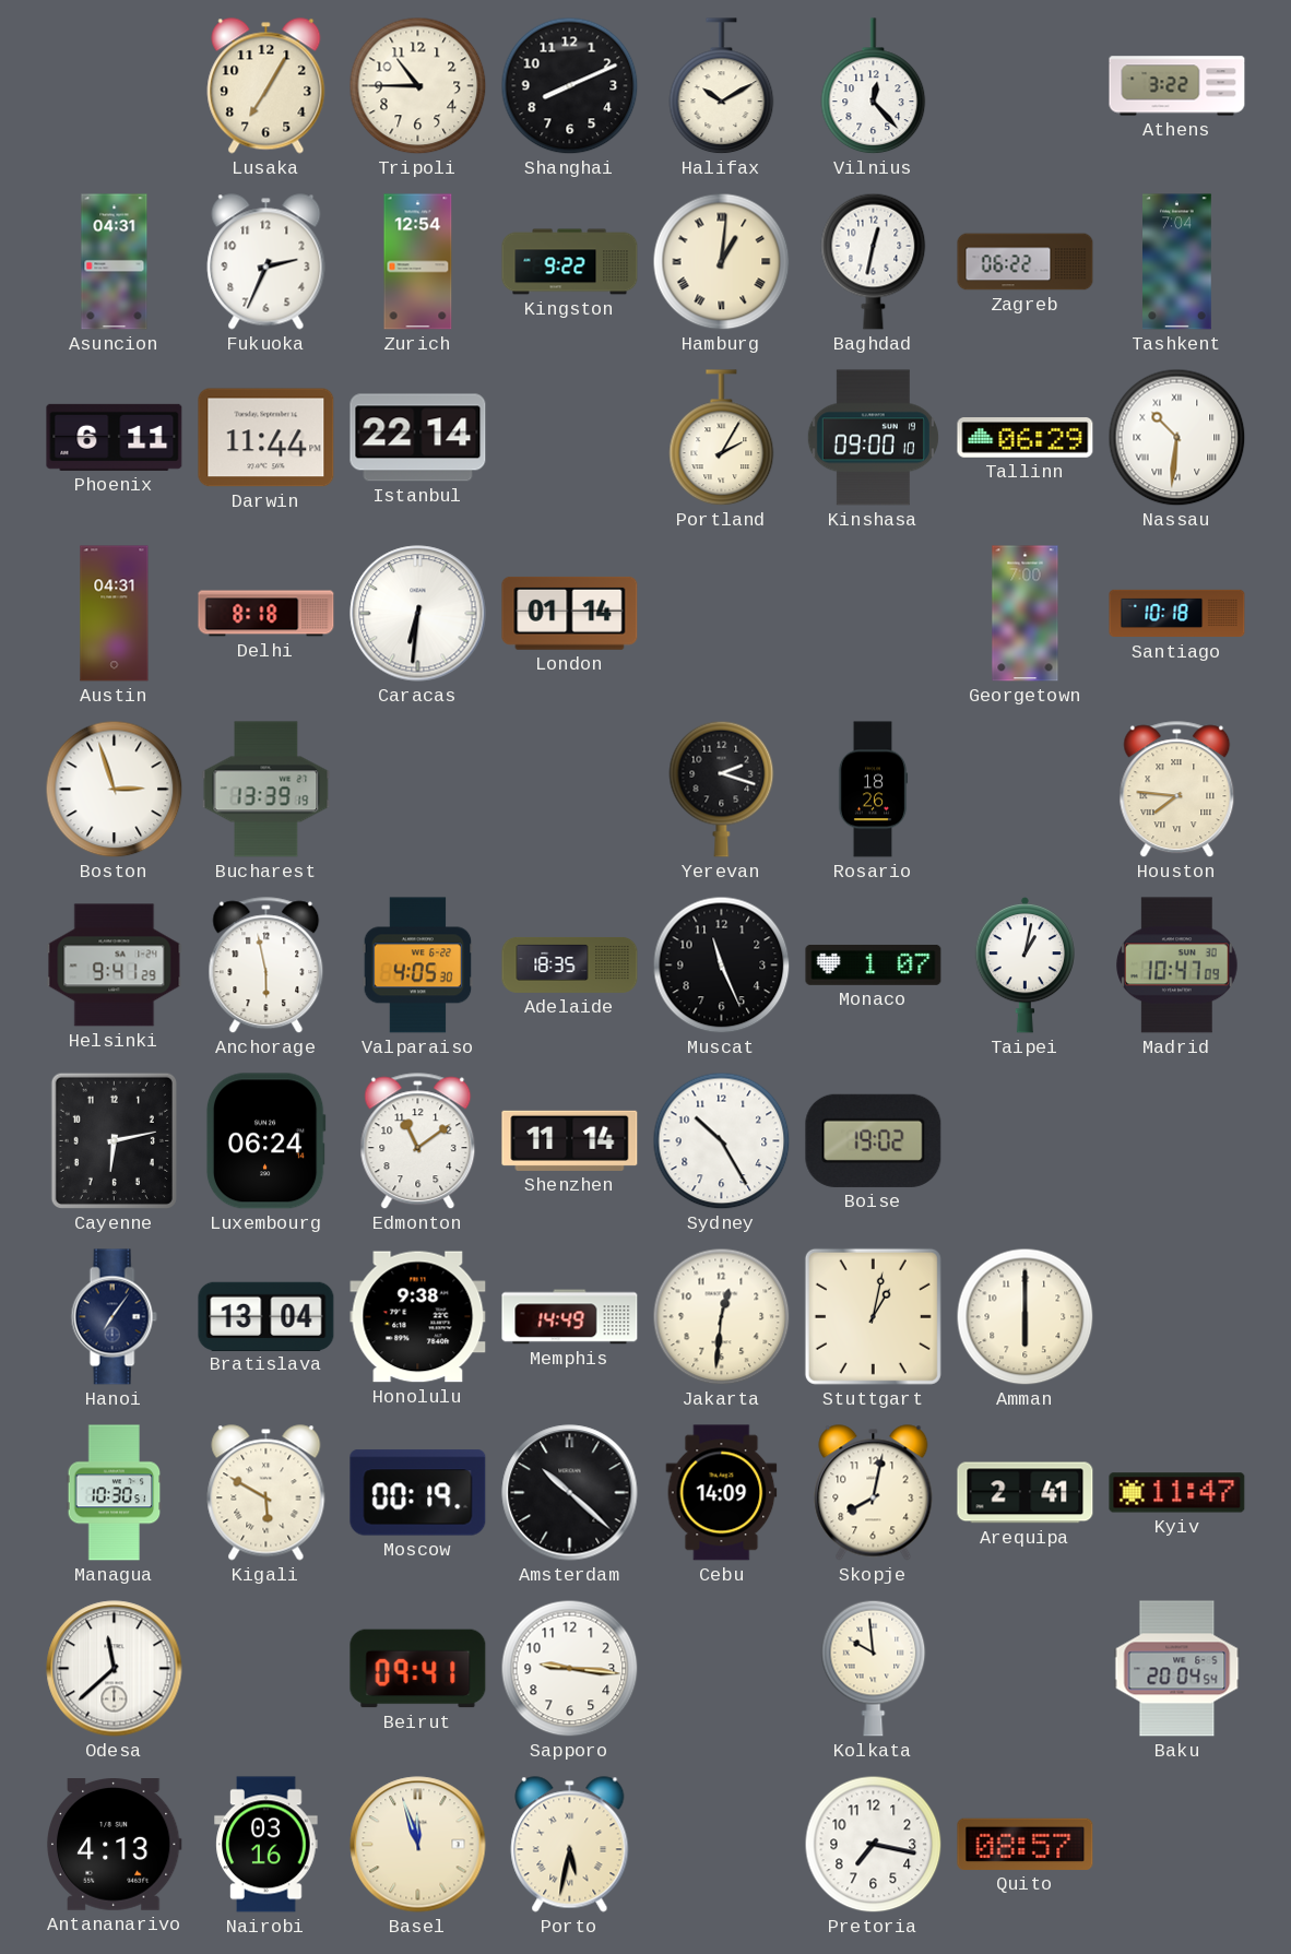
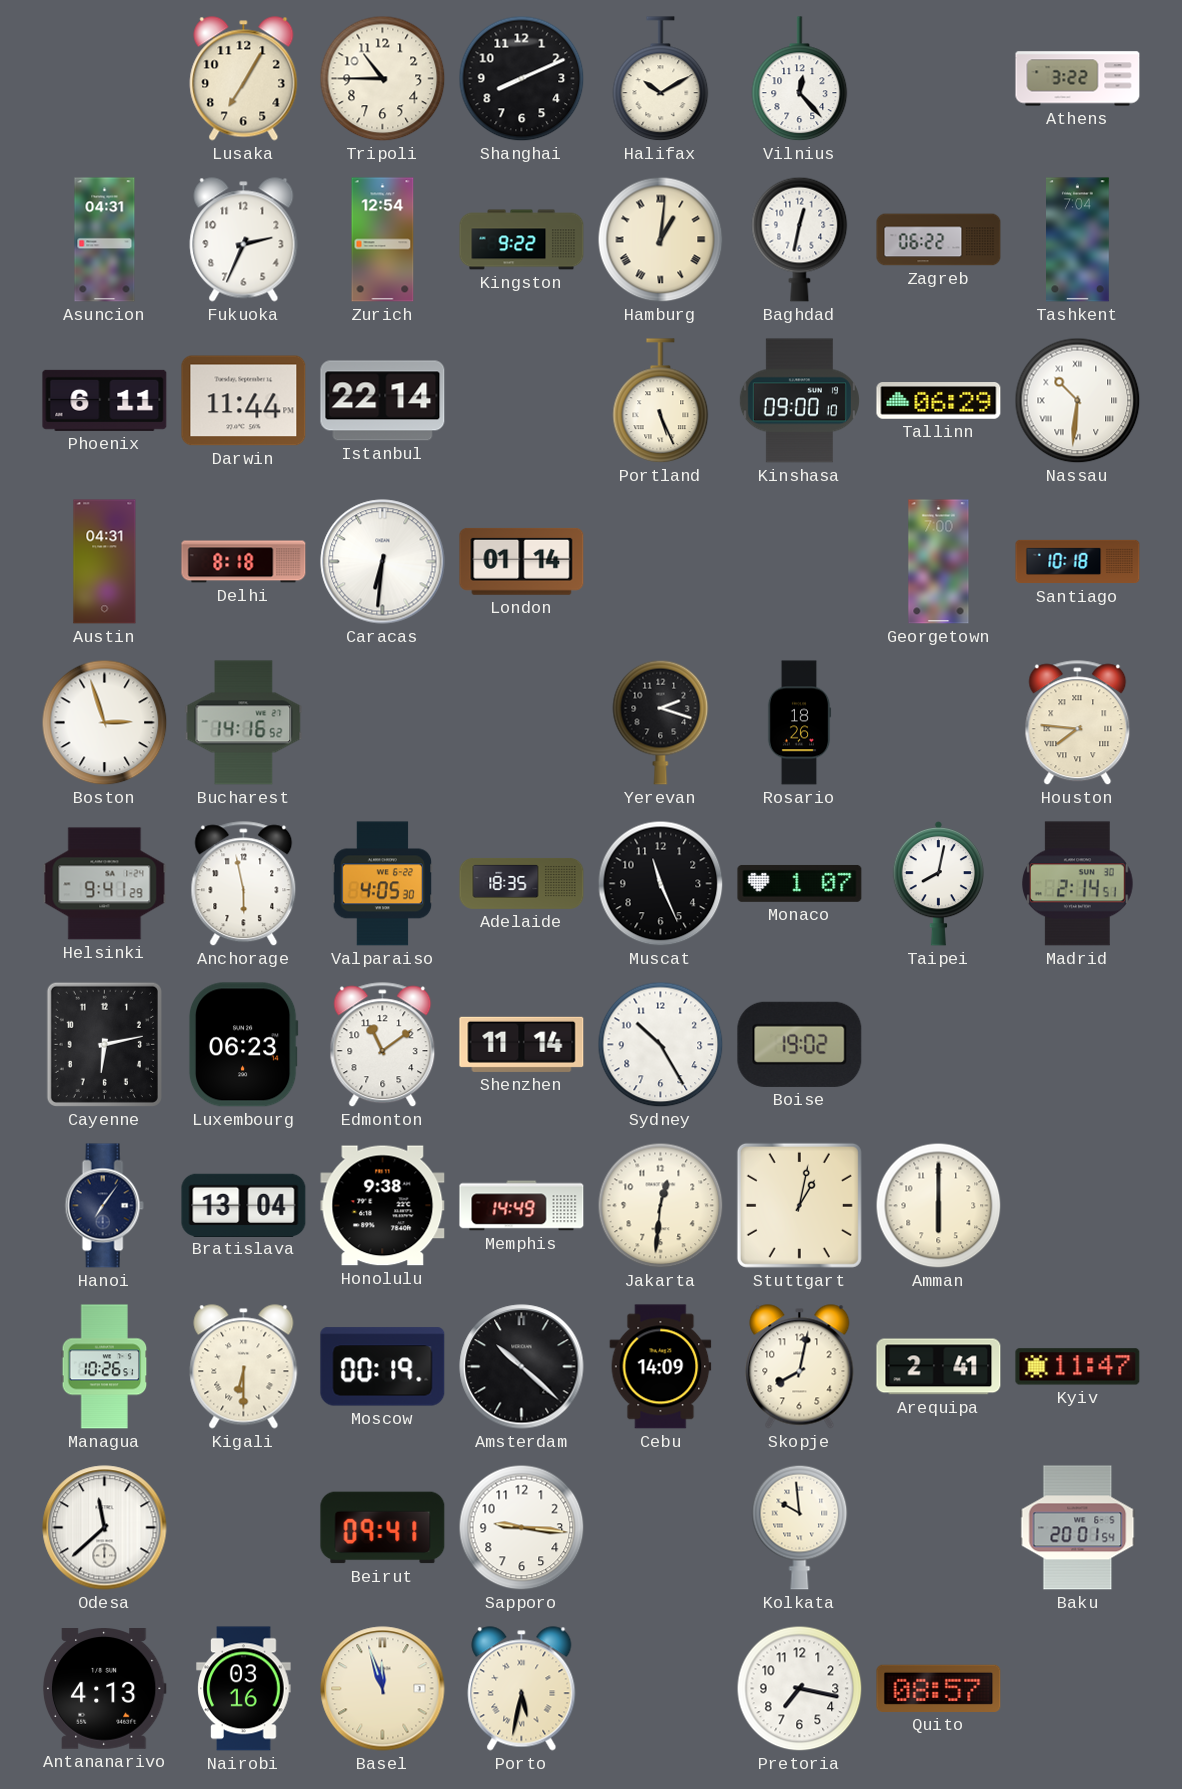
Portland: 2:05 -> 5:26
Bucharest: 13:39 -> 14:16
Taipei: 1:02 -> 8:02
Madrid: 10:47 -> 2:14
Luxembourg: 06:24 -> 06:23
Managua: 10:30 -> 10:26
Kigali: 5:50 -> 6:30
Baku: 20:04 -> 20:01
